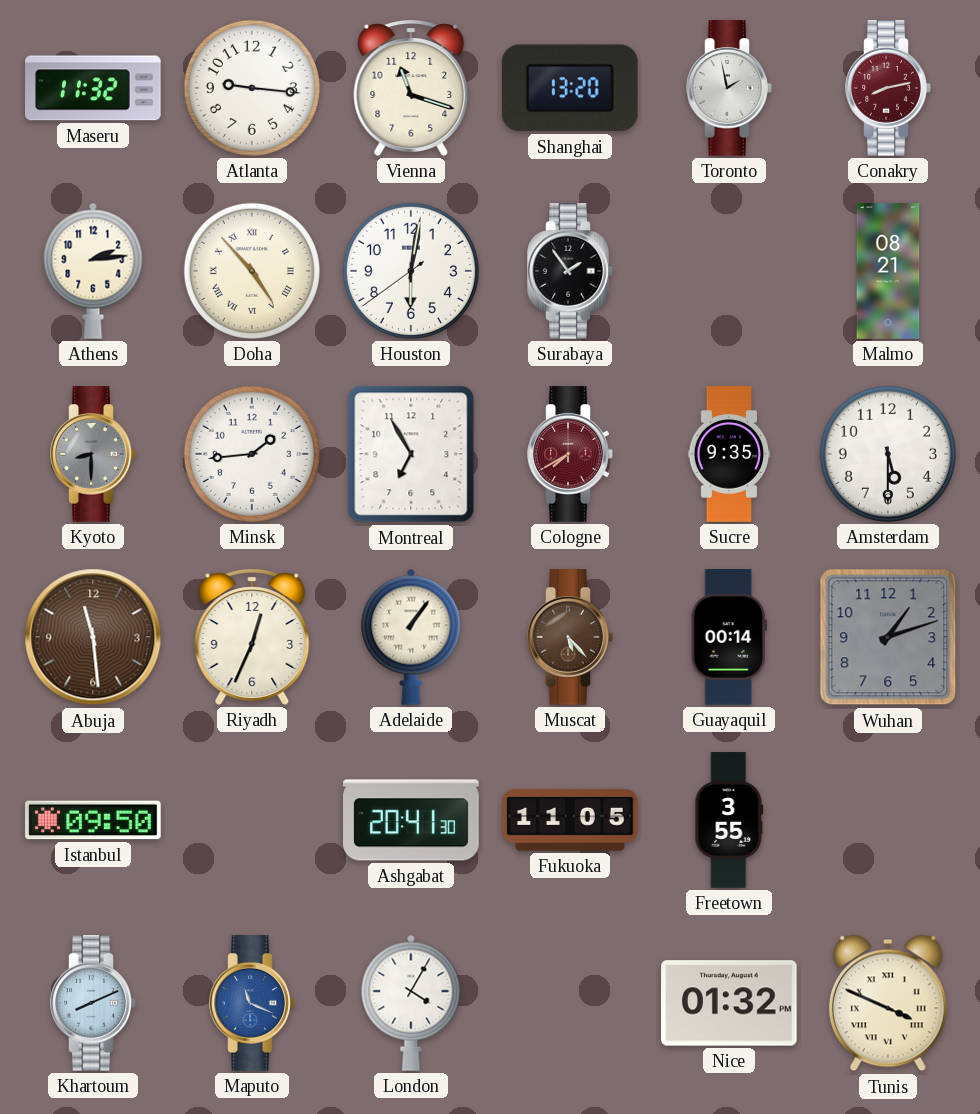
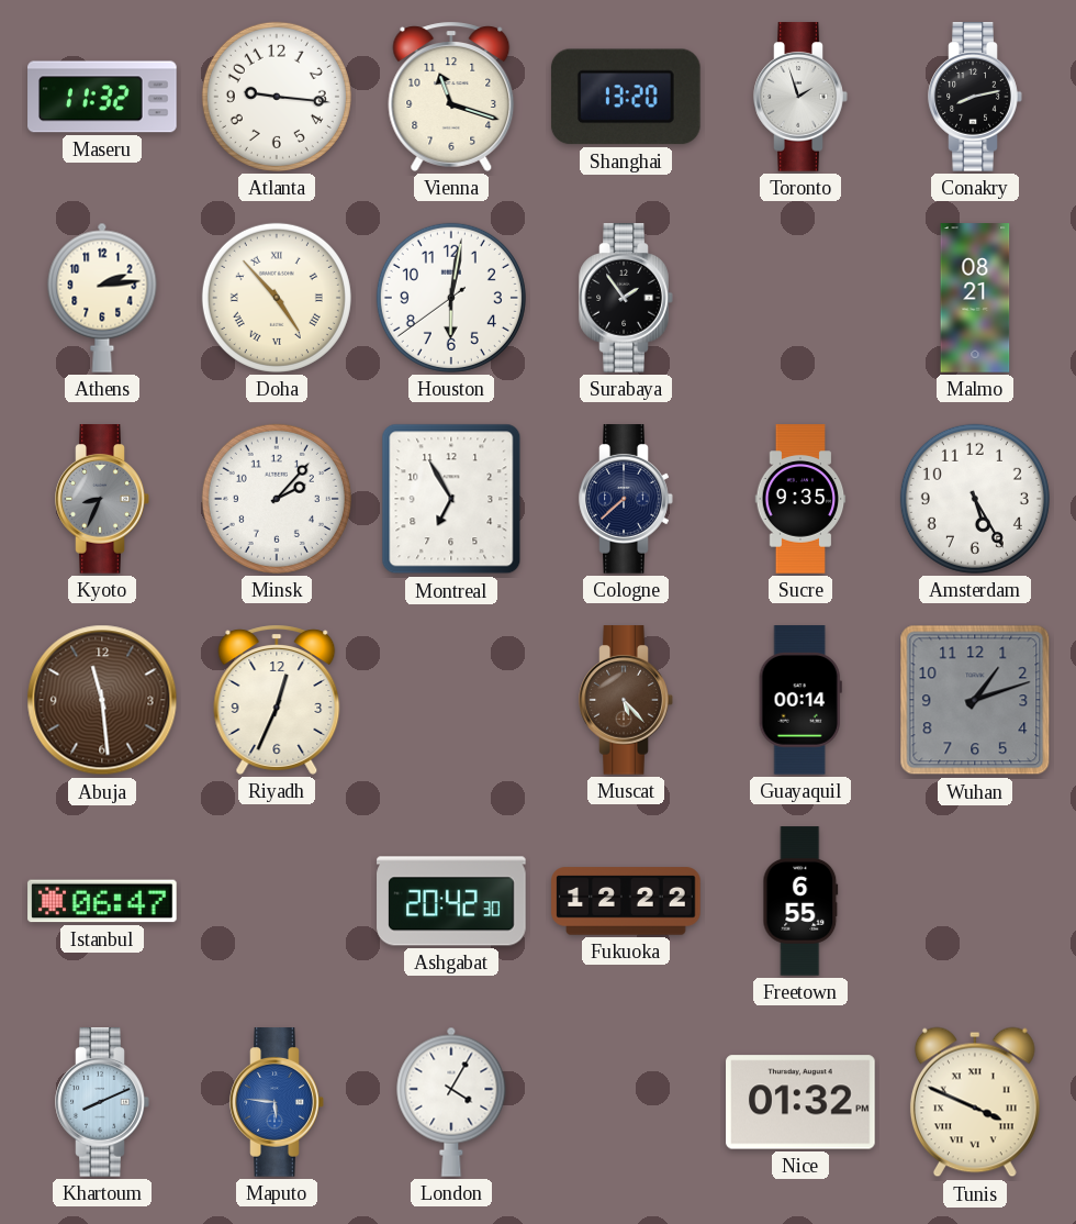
Toronto: 1:58 -> 1:57
Conakry dial: burgundy -> black
Kyoto: 8:30 -> 8:34
Minsk: 1:44 -> 2:07
Cologne: 7:40 -> 7:38
Cologne dial: burgundy -> navy
Amsterdam: 5:30 -> 5:25
Adelaide: 1:06 -> none
Istanbul: 09:50 -> 06:47
Ashgabat: 20:41 -> 20:42
Fukuoka: 11:05 -> 12:22
Freetown: 3:55 -> 6:55
Maputo: 11:19 -> 5:46
